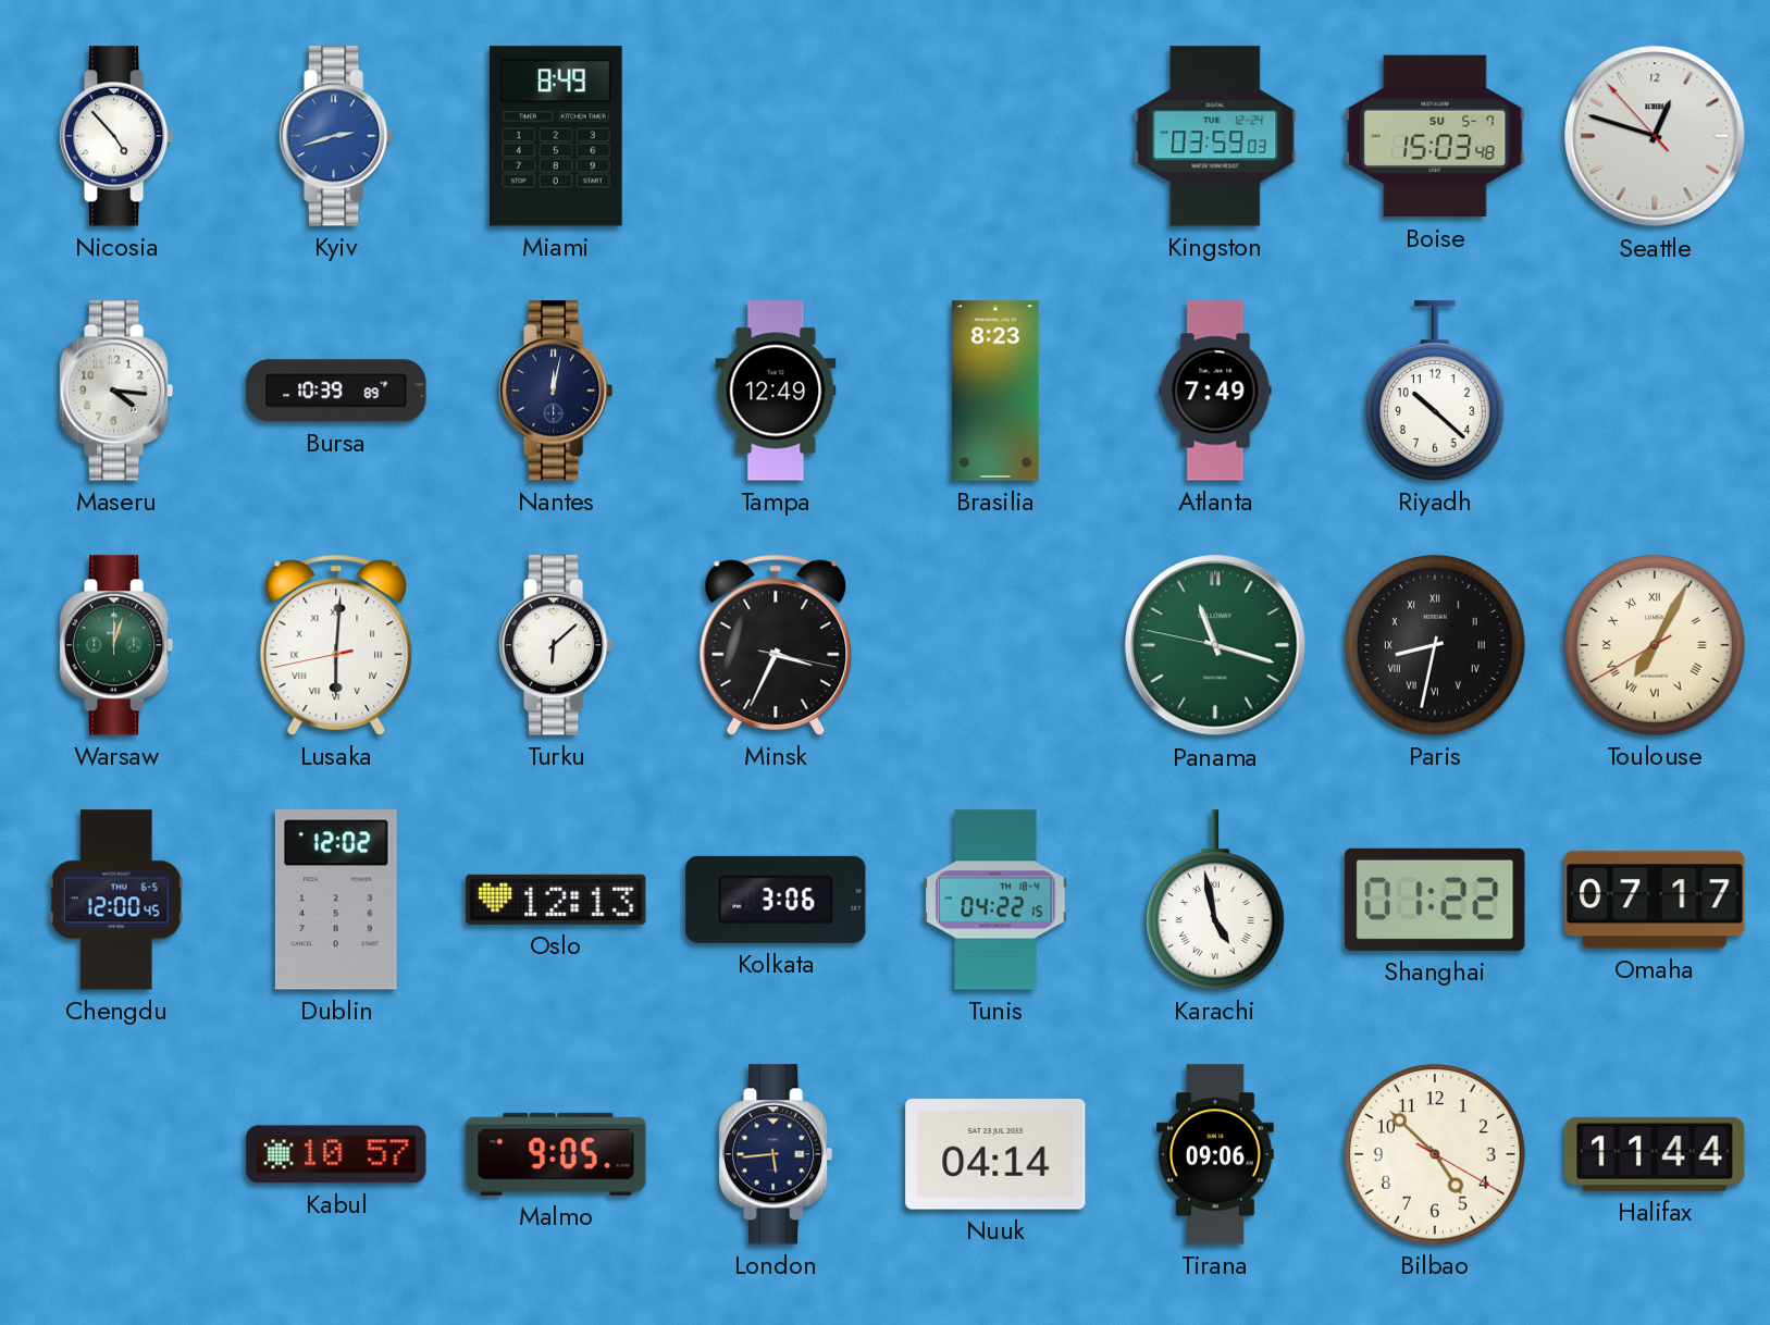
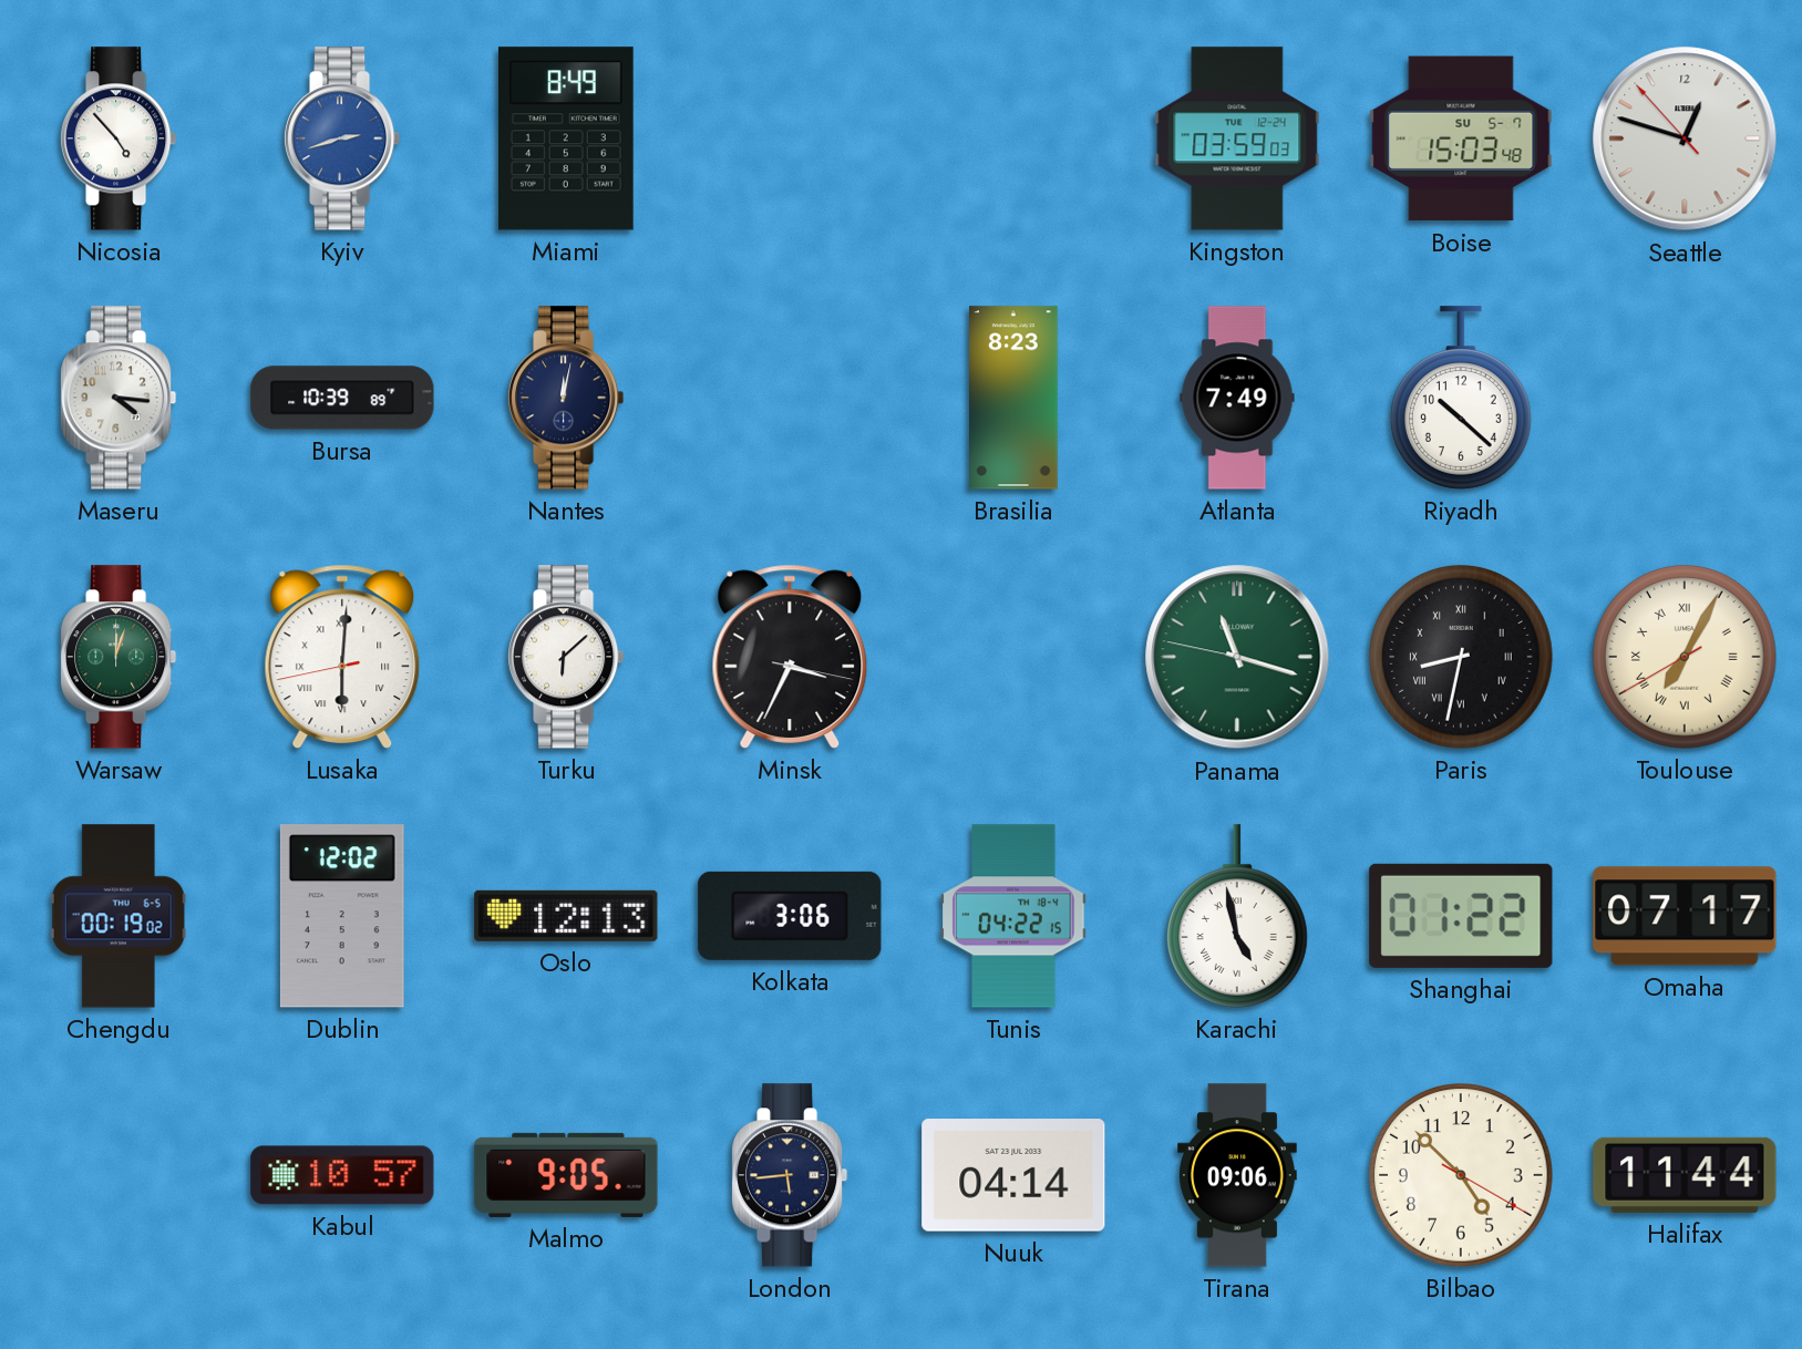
Tampa: 12:49 -> none
Chengdu: 12:00 -> 00:19
